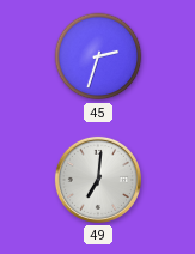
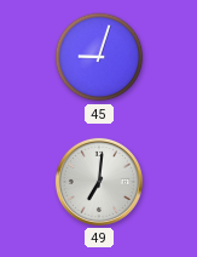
45: 2:33 -> 9:03
